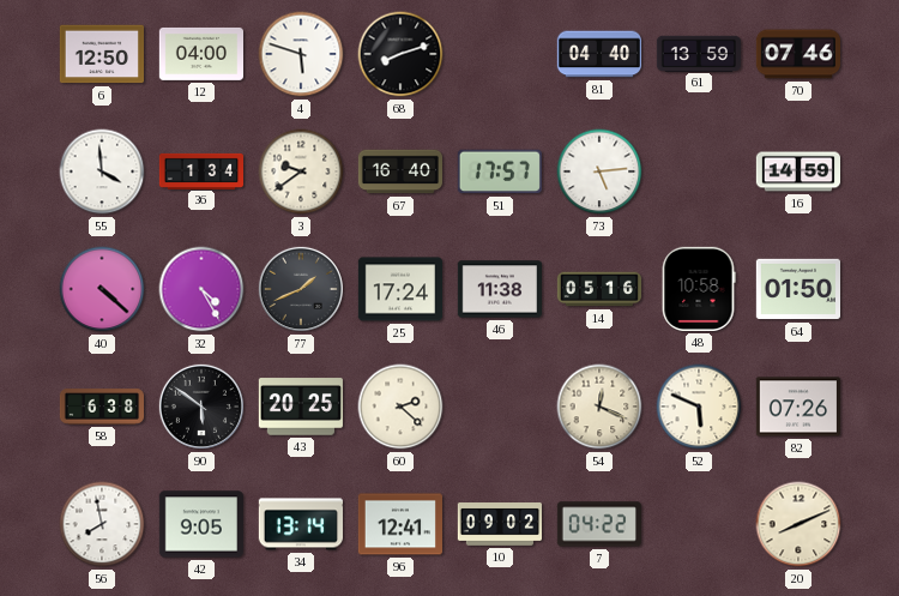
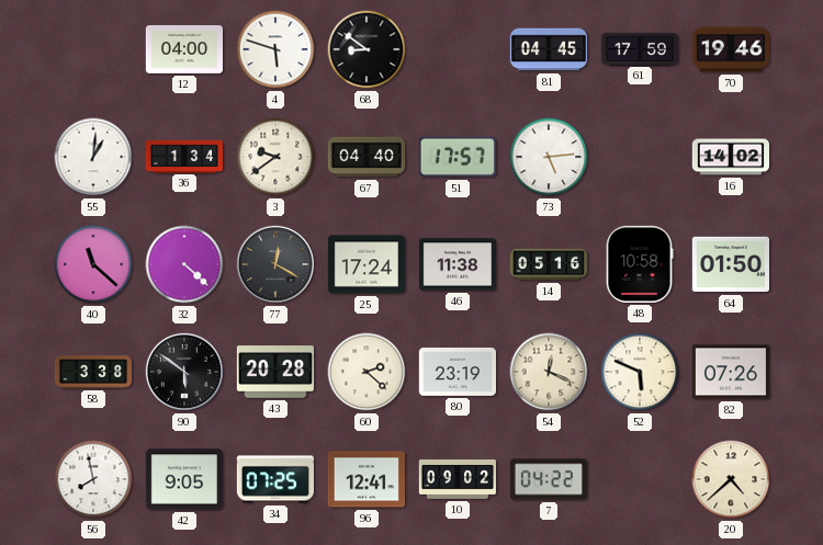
6: 12:50 -> none
68: 8:12 -> 8:51
81: 04:40 -> 04:45
61: 13:59 -> 17:59
70: 07:46 -> 19:46
55: 3:59 -> 1:01
67: 16:40 -> 04:40
16: 14:59 -> 14:02
40: 4:22 -> 11:22
32: 4:25 -> 4:22
77: 1:41 -> 12:20
58: 6:38 -> 3:38
43: 20:25 -> 20:28
80: none -> 23:19
34: 13:14 -> 07:25
20: 8:11 -> 4:38
